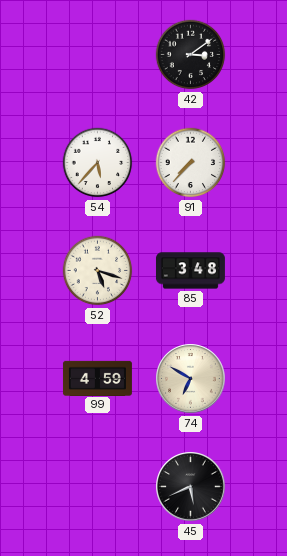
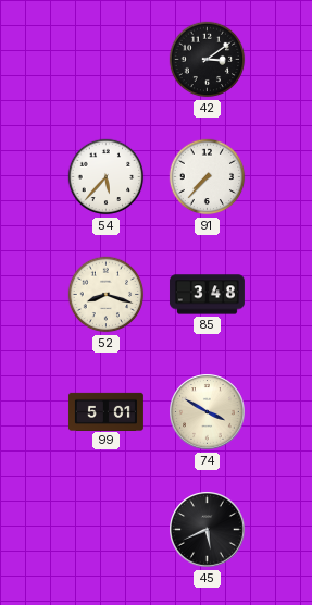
52: 5:18 -> 8:18
99: 4:59 -> 5:01
74: 6:50 -> 3:50
